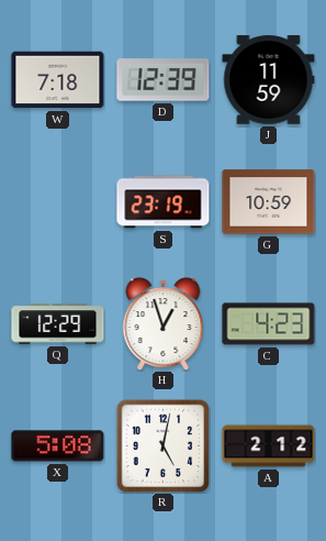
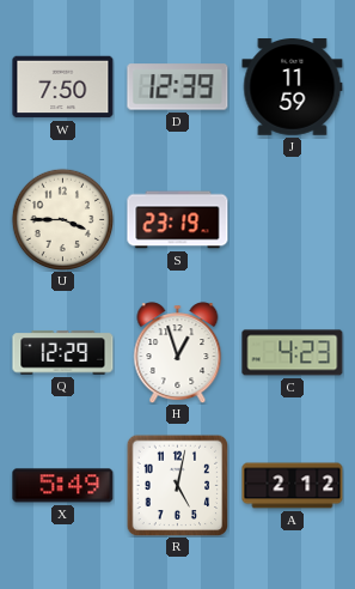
W: 7:18 -> 7:50
U: none -> 3:45
G: 10:59 -> none
X: 5:08 -> 5:49
